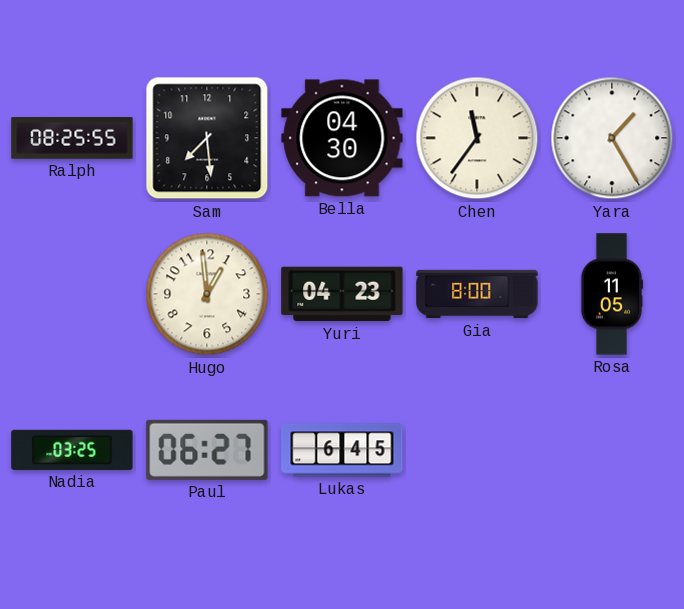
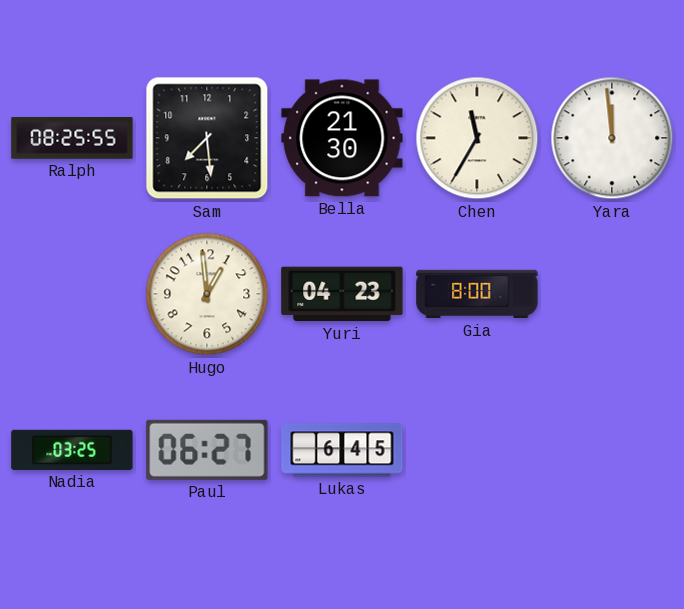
Bella: 04:30 -> 21:30
Chen: 11:36 -> 11:35
Yara: 1:25 -> 11:59
Rosa: 11:05 -> none
